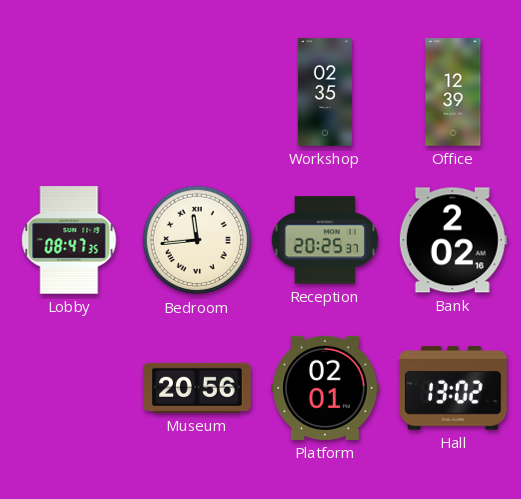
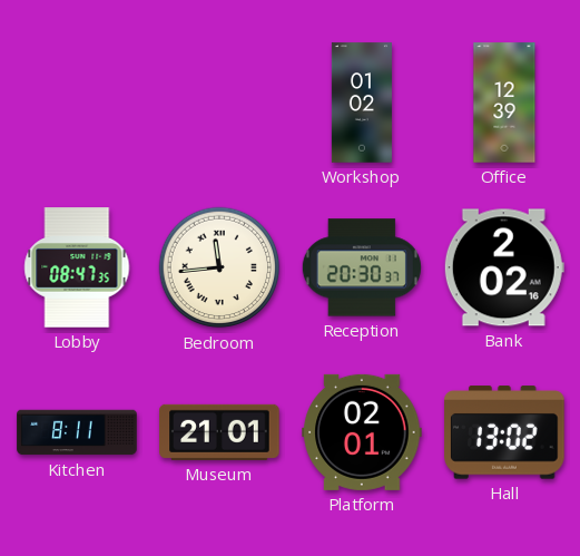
Workshop: 02:35 -> 01:02
Reception: 20:25 -> 20:30
Kitchen: none -> 8:11
Museum: 20:56 -> 21:01
